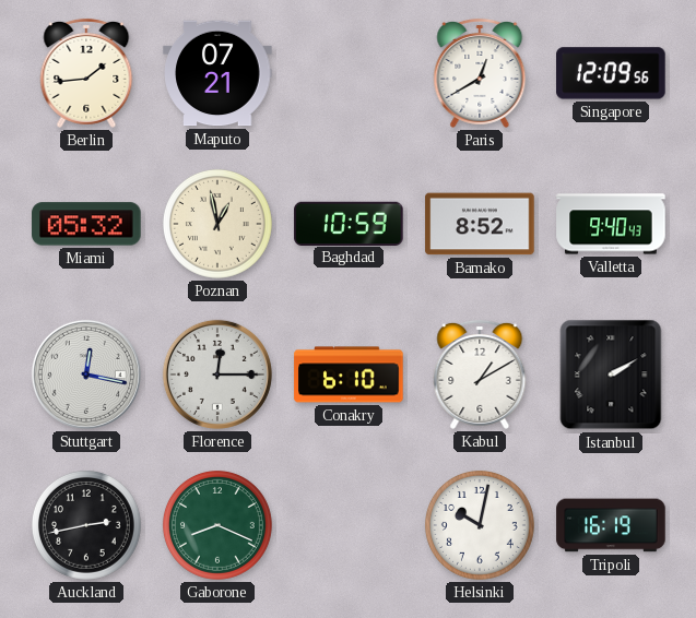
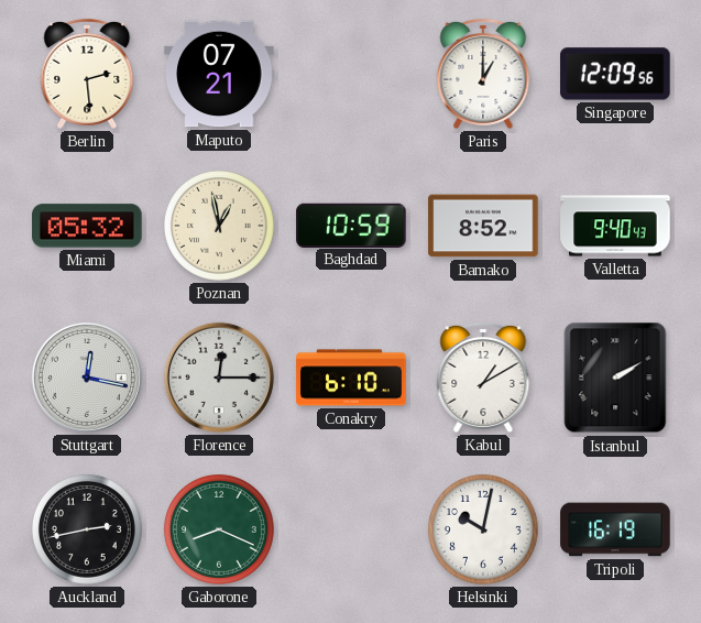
Berlin: 1:44 -> 2:29
Paris: 12:40 -> 1:00
